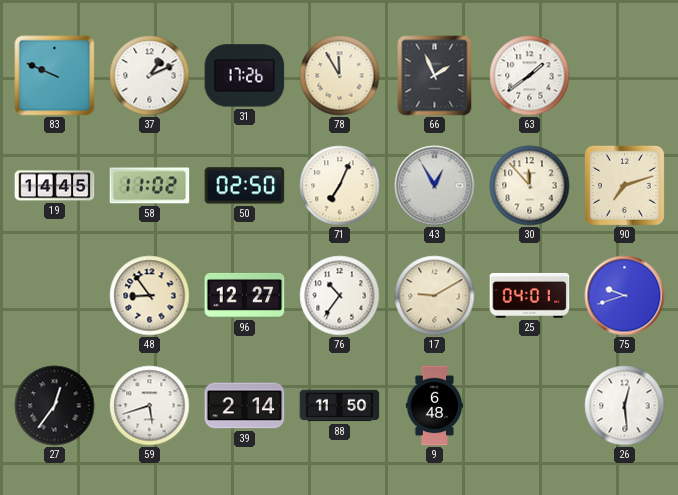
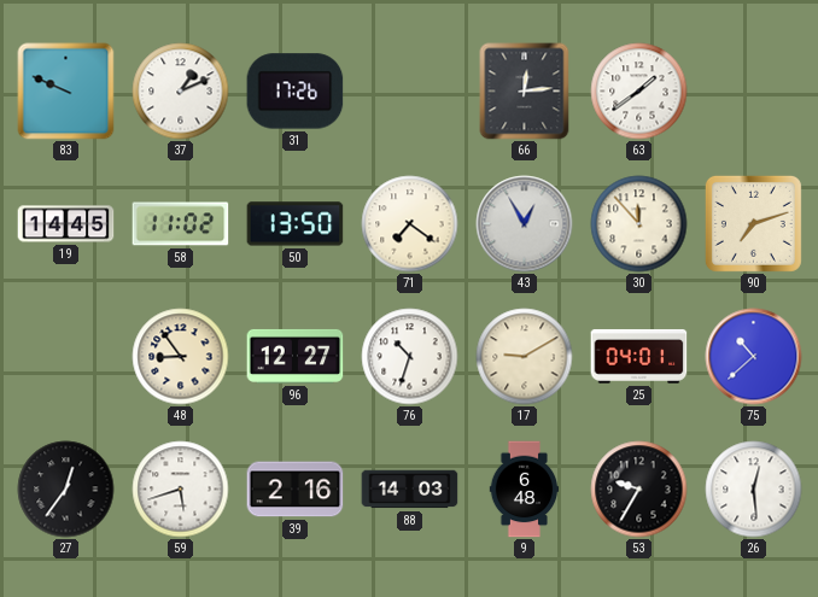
78: 11:55 -> none
66: 1:56 -> 12:14
50: 02:50 -> 13:50
71: 7:04 -> 7:21
76: 10:36 -> 10:33
75: 9:42 -> 10:38
39: 2:14 -> 2:16
88: 11:50 -> 14:03
53: none -> 9:35
